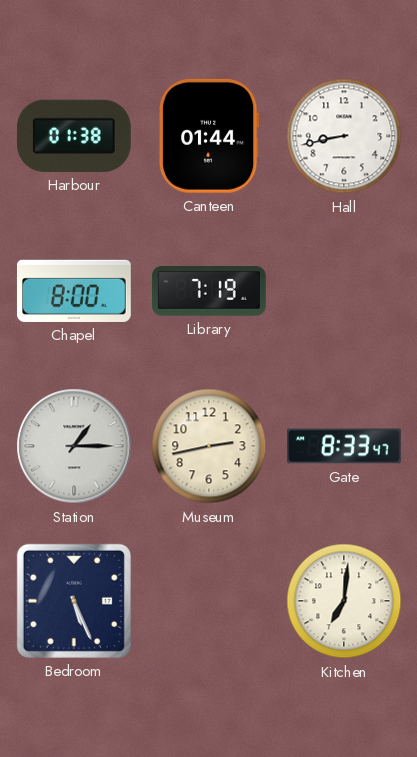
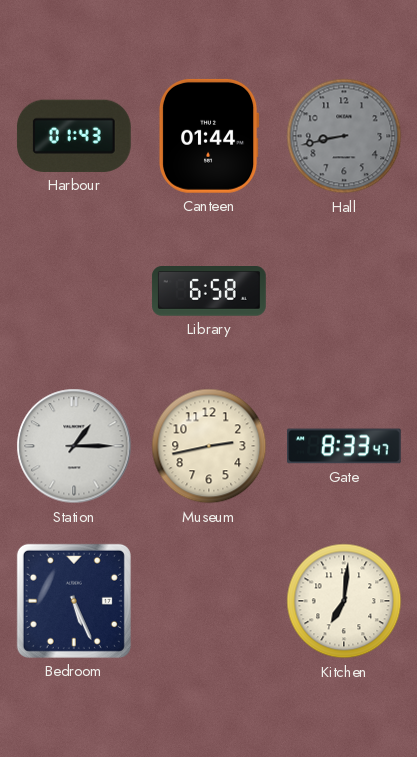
Harbour: 01:38 -> 01:43
Hall dial: white -> grey
Chapel: 8:00 -> none
Library: 7:19 -> 6:58
